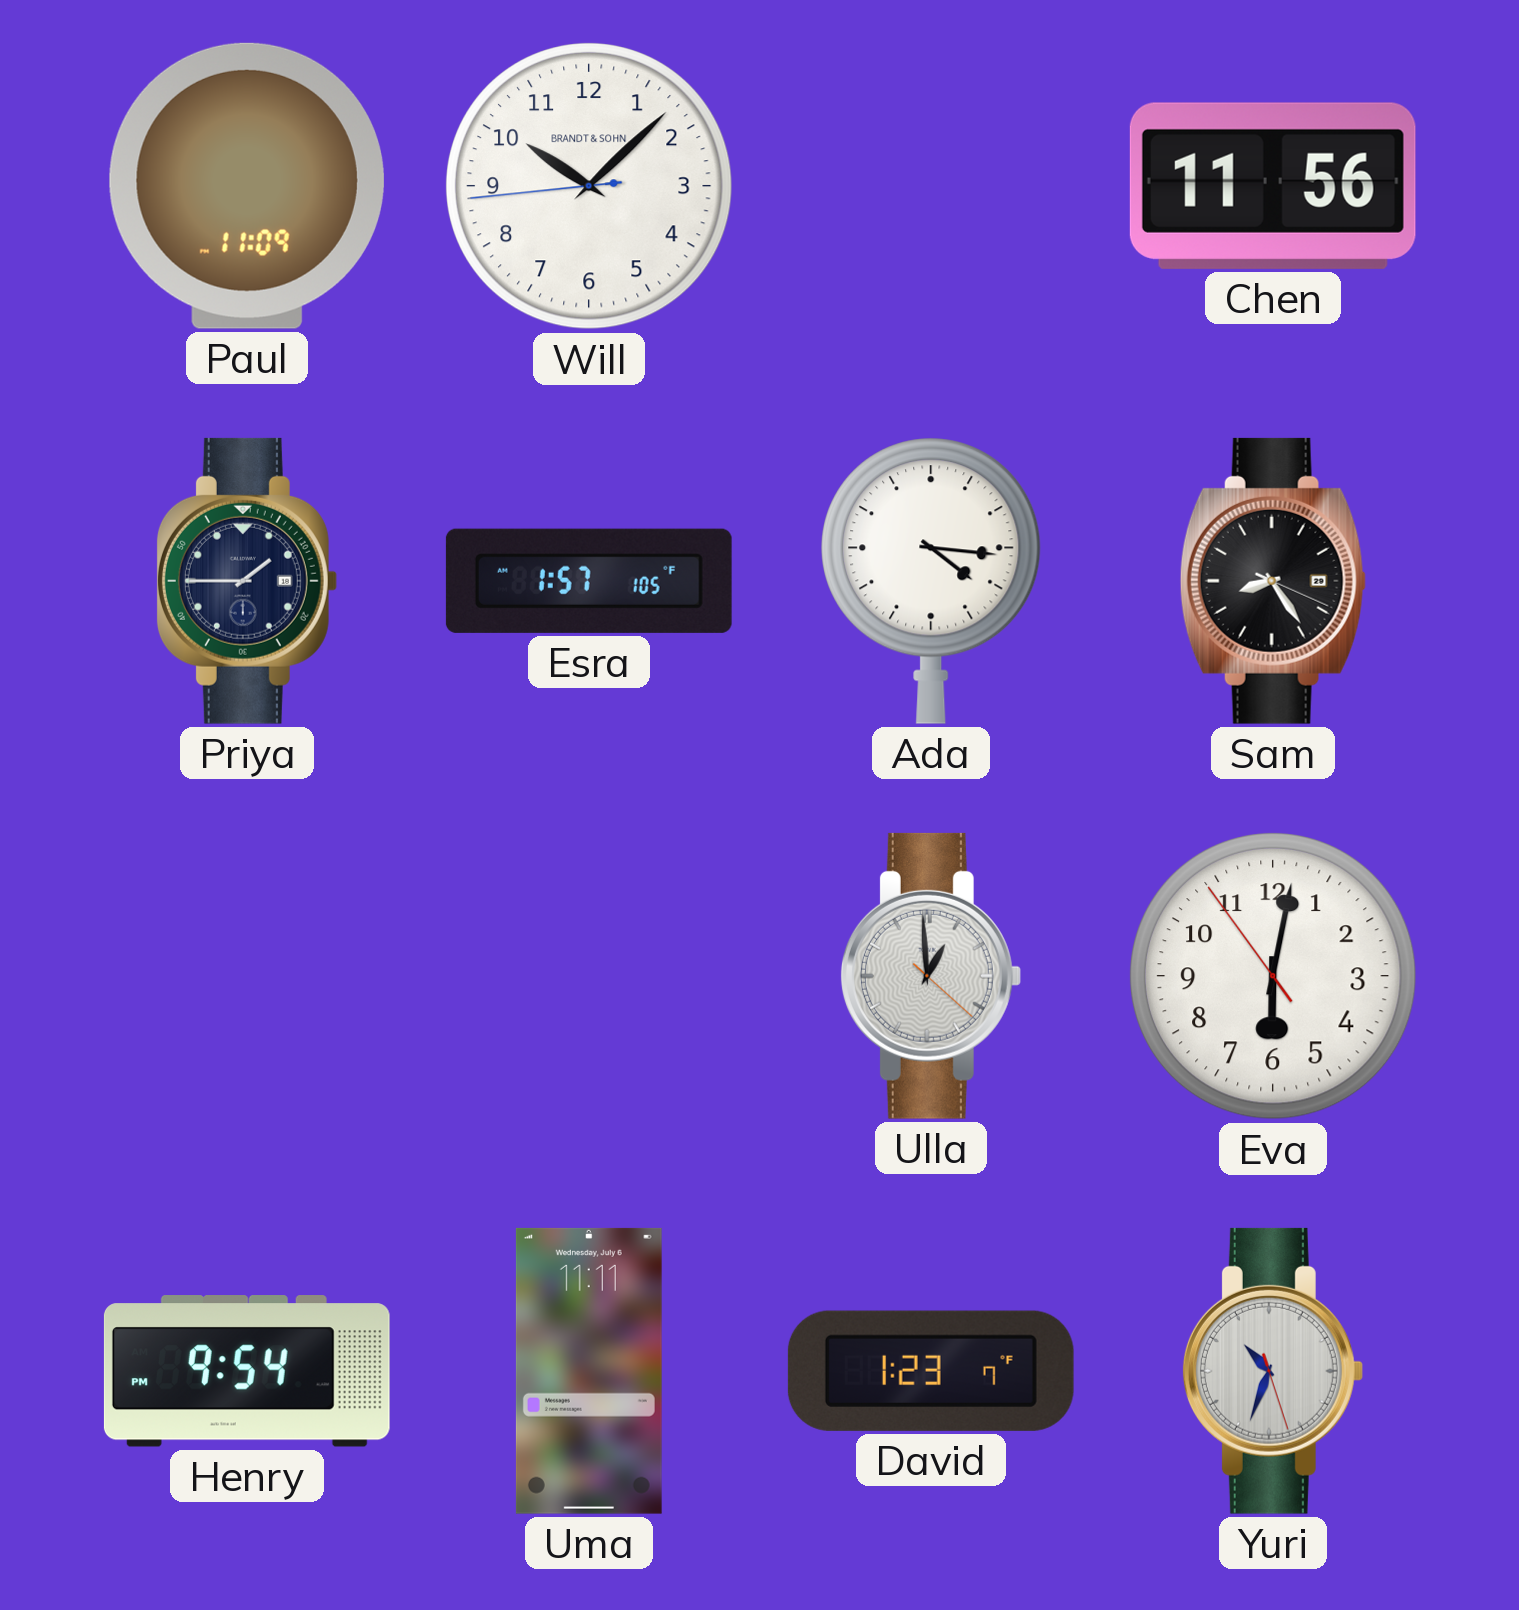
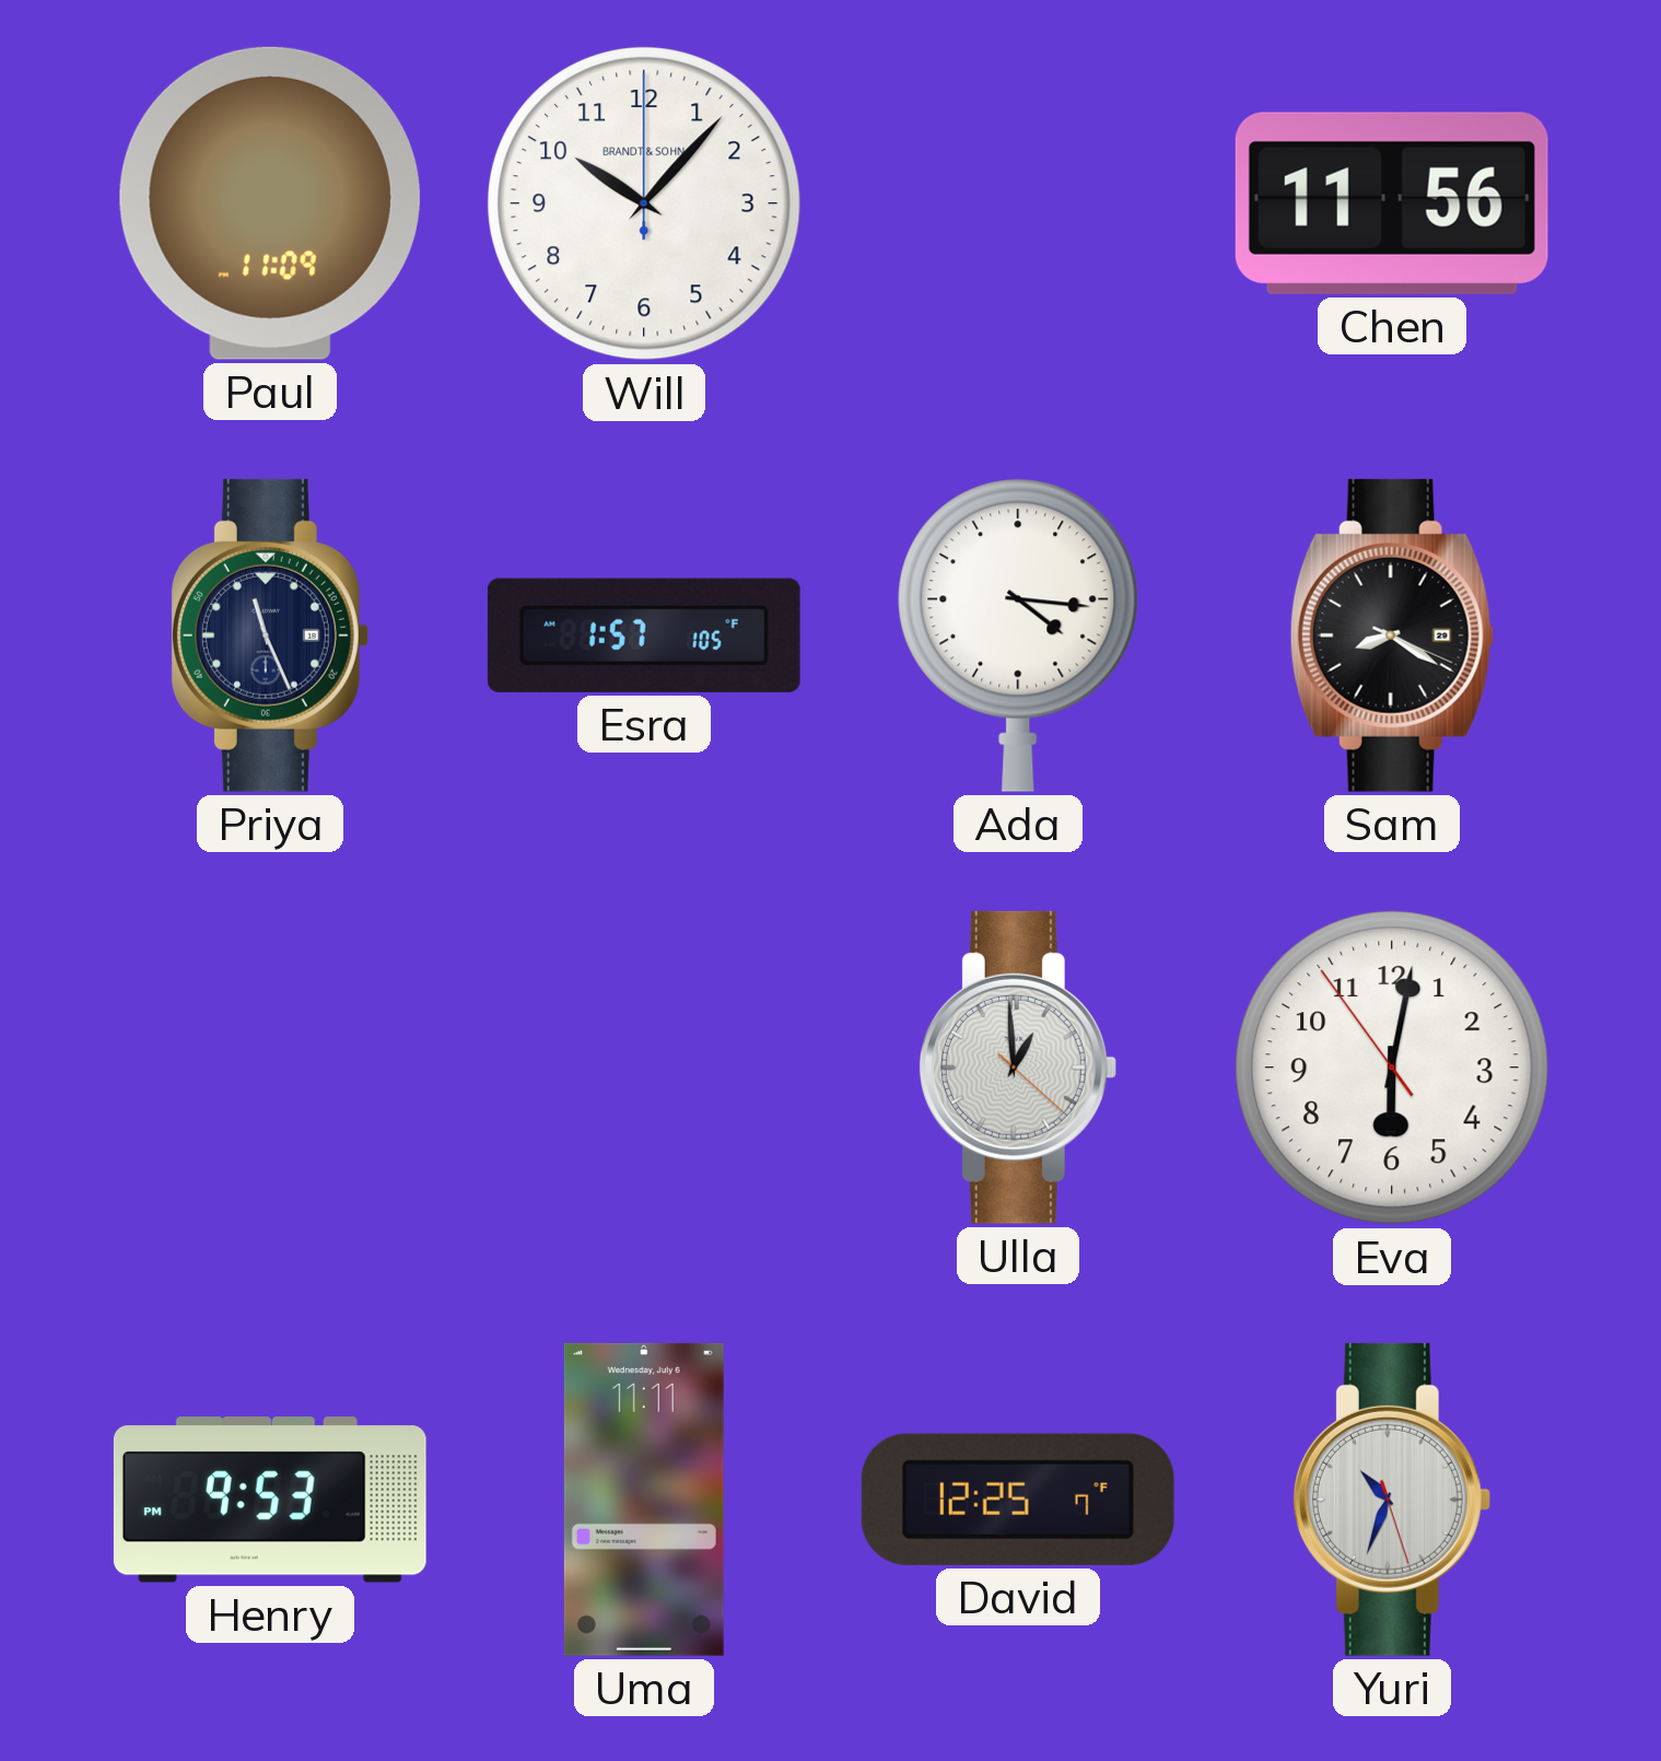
Will: 10:07:44 -> 10:07:00
Priya: 1:45 -> 11:26
Sam: 8:24 -> 8:20
Henry: 9:54 -> 9:53
David: 1:23 -> 12:25
